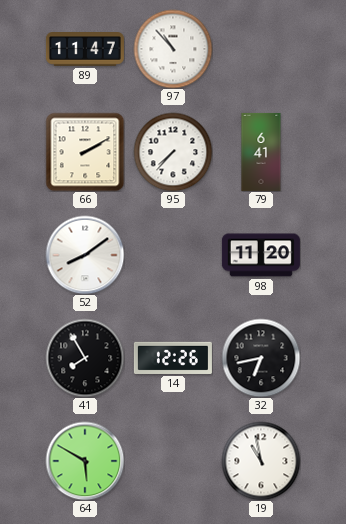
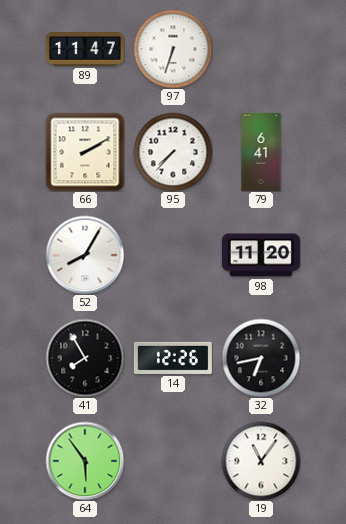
97: 10:53 -> 6:33
52: 8:09 -> 8:05
64: 5:50 -> 5:54
19: 10:58 -> 11:06
